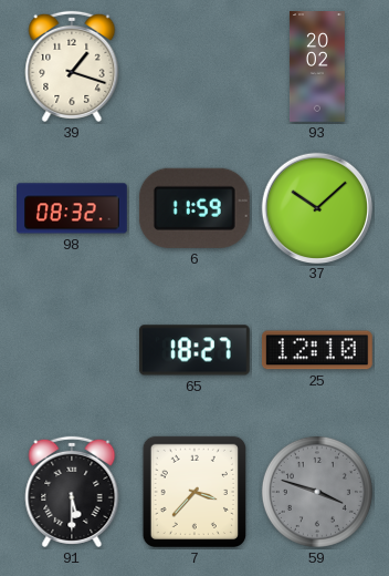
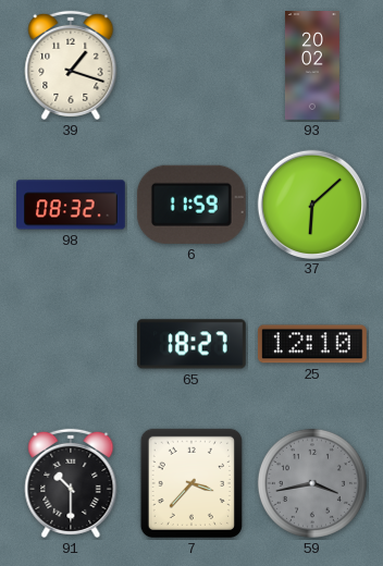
37: 10:08 -> 6:08
91: 5:30 -> 10:30
59: 3:48 -> 3:43
